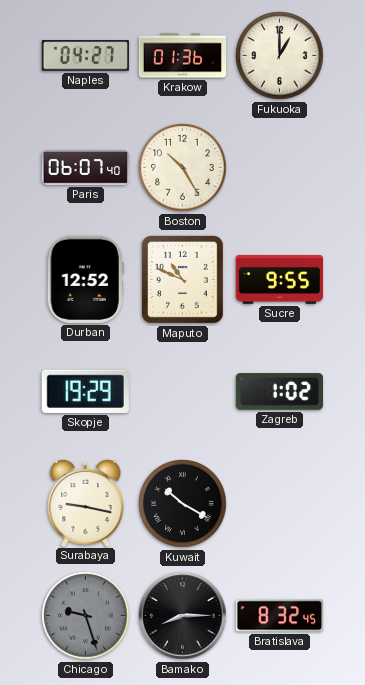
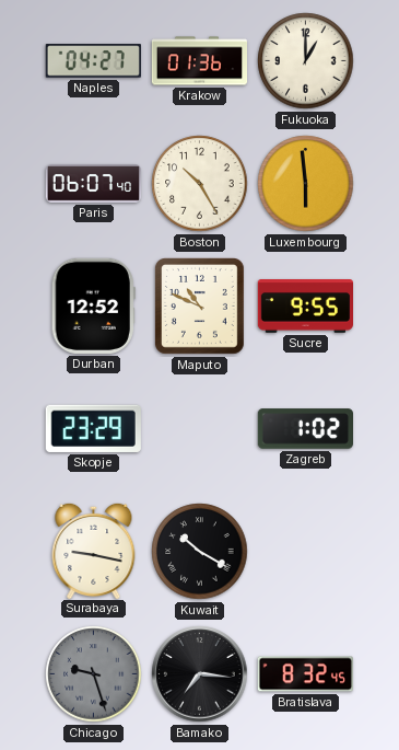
Luxembourg: none -> 5:59
Skopje: 19:29 -> 23:29
Bamako: 8:15 -> 7:16
